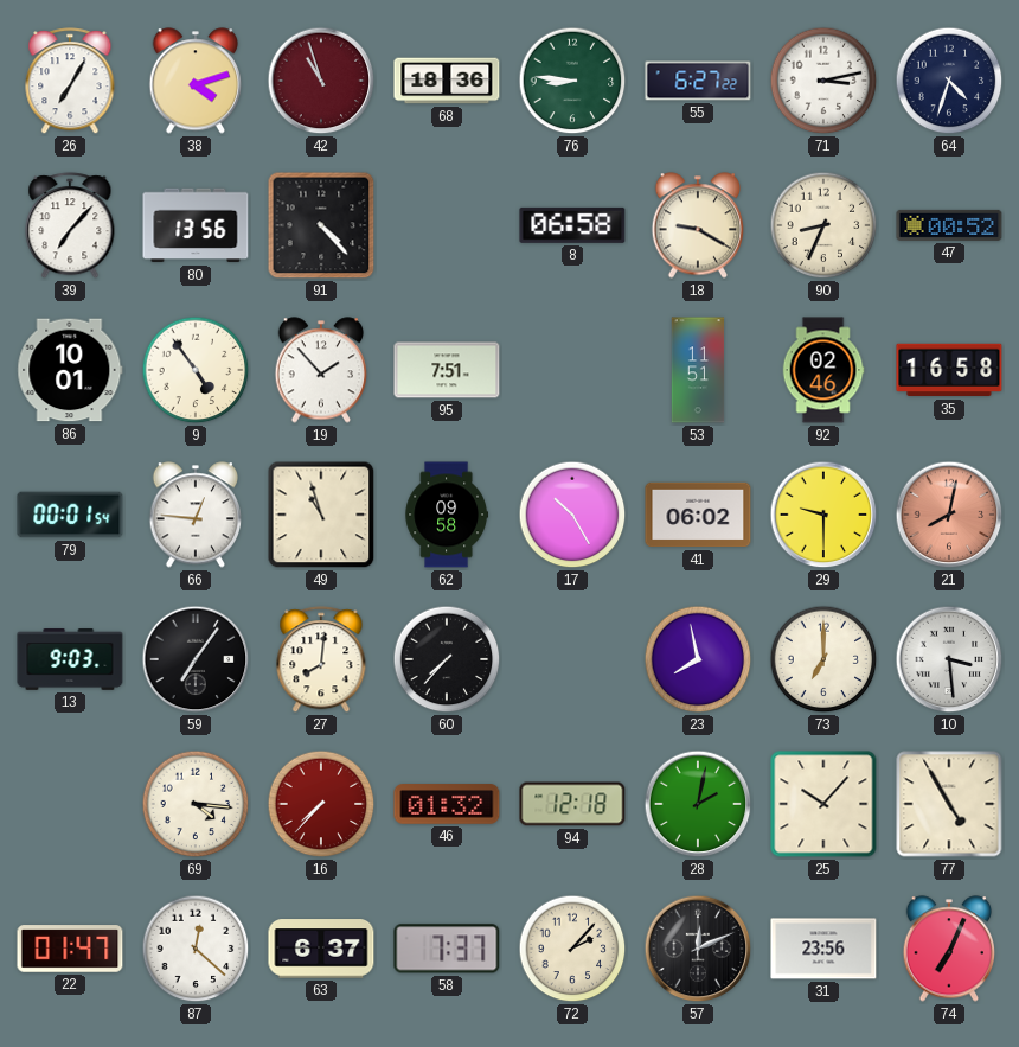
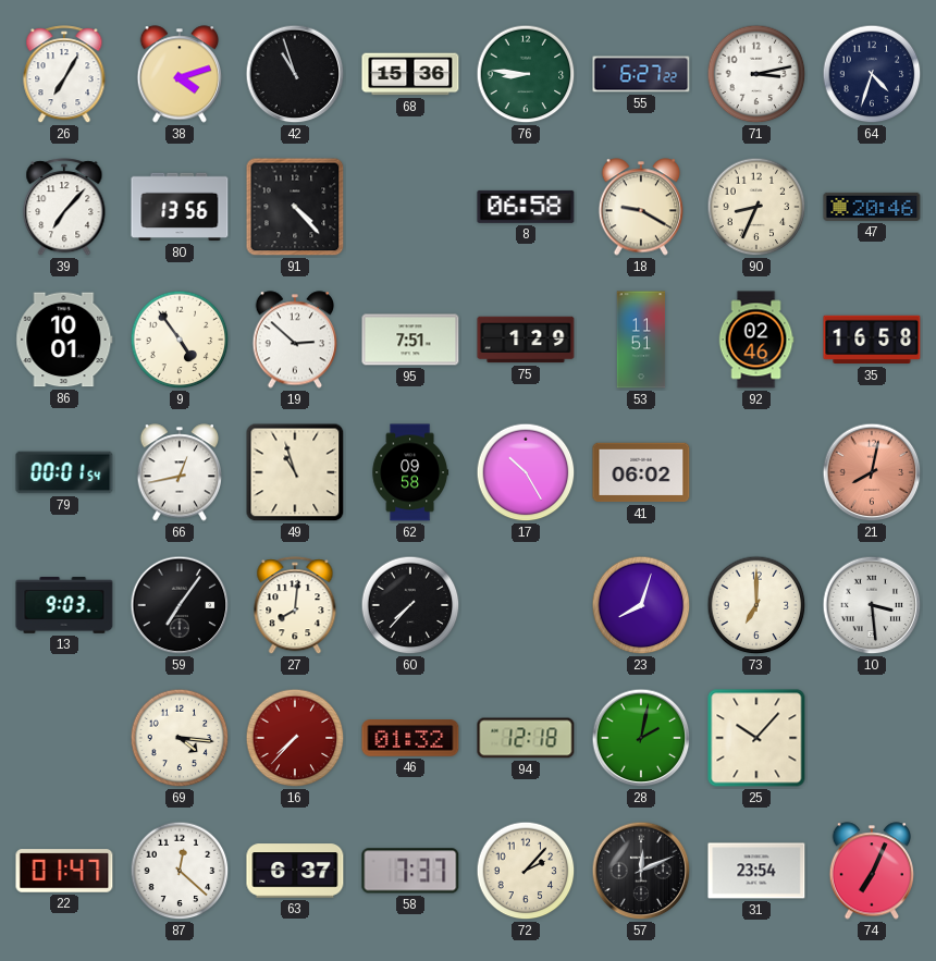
42 dial: burgundy -> black
68: 18:36 -> 15:36
47: 00:52 -> 20:46
19: 1:53 -> 2:52
75: none -> 1:29
66: 12:46 -> 12:43
29: 9:30 -> none
23: 7:58 -> 8:03
77: 4:55 -> none
31: 23:56 -> 23:54
